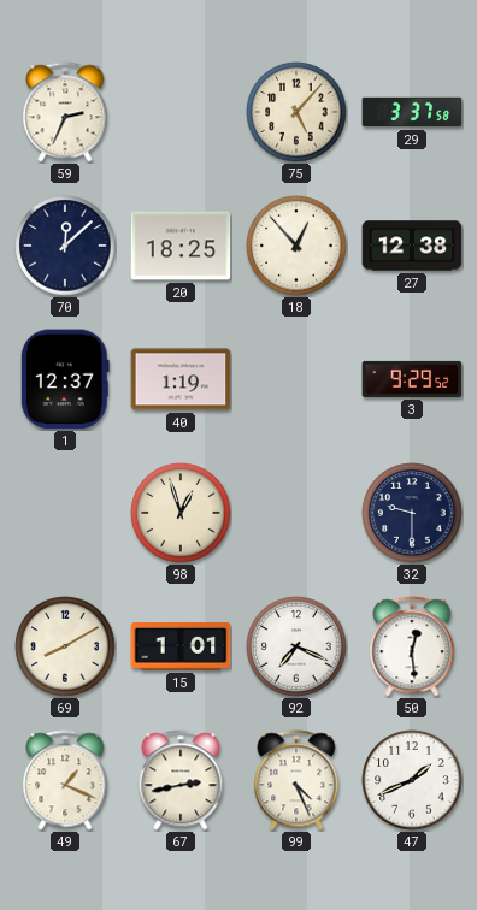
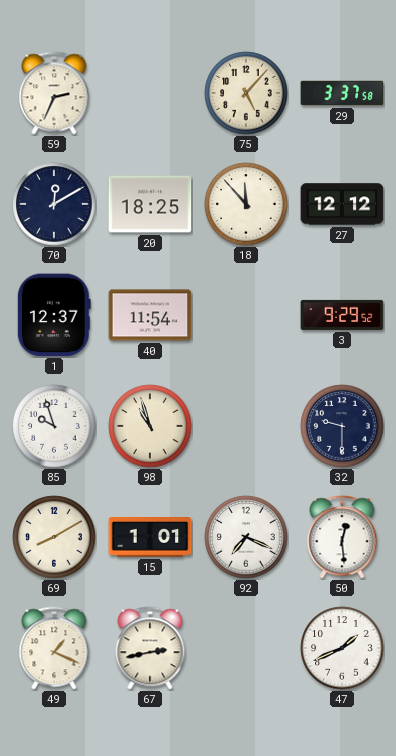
70: 12:08 -> 12:10
18: 12:53 -> 11:53
27: 12:38 -> 12:12
40: 1:19 -> 11:54
85: none -> 9:57
98: 12:57 -> 10:57
99: 4:26 -> none
